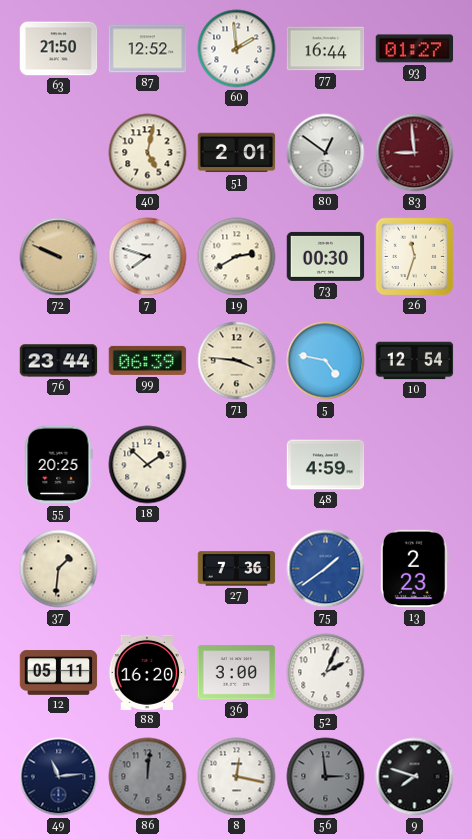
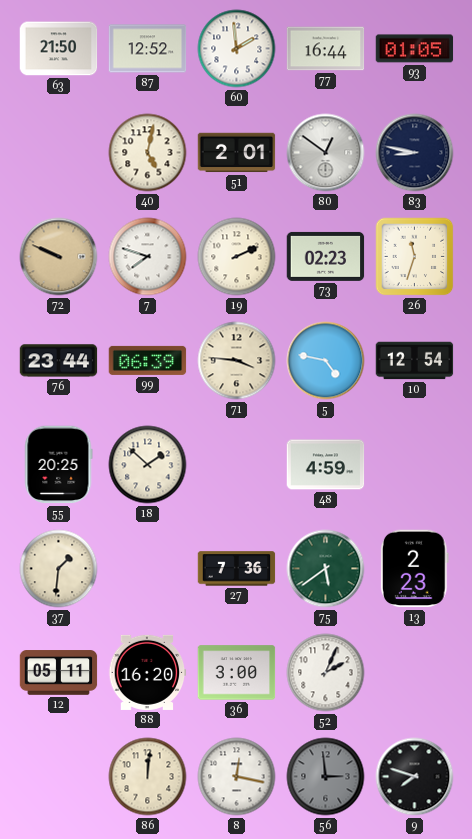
93: 01:27 -> 01:05
83: 8:59 -> 8:47
83 dial: burgundy -> navy
19: 2:40 -> 2:11
73: 00:30 -> 02:23
75: 1:39 -> 5:39
75 dial: blue -> green
49: 11:14 -> none
86 dial: grey -> cream
